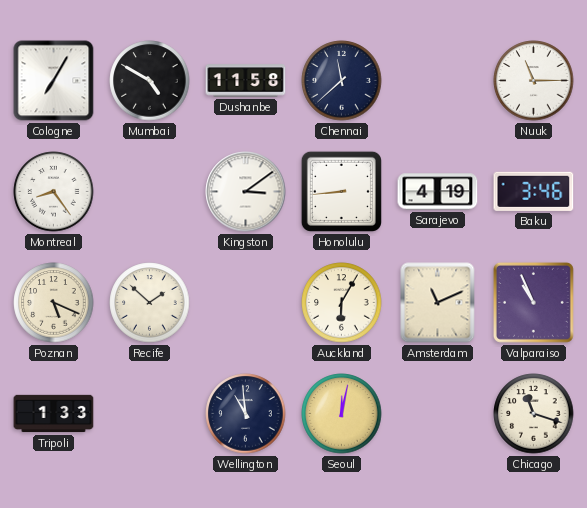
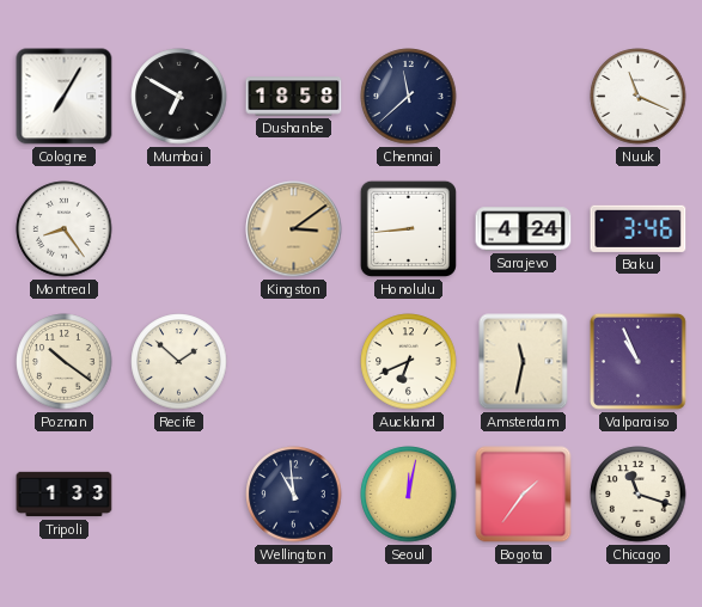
Mumbai: 4:50 -> 6:50
Dushanbe: 11:58 -> 18:58
Nuuk: 11:15 -> 11:19
Kingston dial: white -> champagne
Sarajevo: 4:19 -> 4:24
Poznan: 5:19 -> 10:21
Auckland: 6:05 -> 6:41
Amsterdam: 11:11 -> 11:32
Bogota: none -> 1:36
